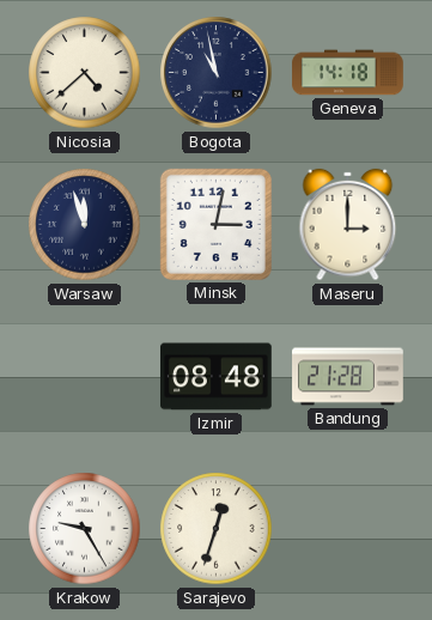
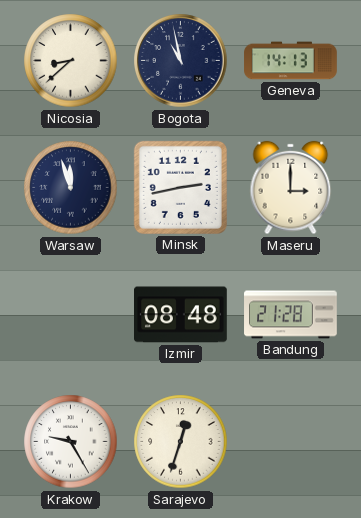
Nicosia: 4:38 -> 8:38
Geneva: 14:18 -> 14:13
Minsk: 3:02 -> 2:43
